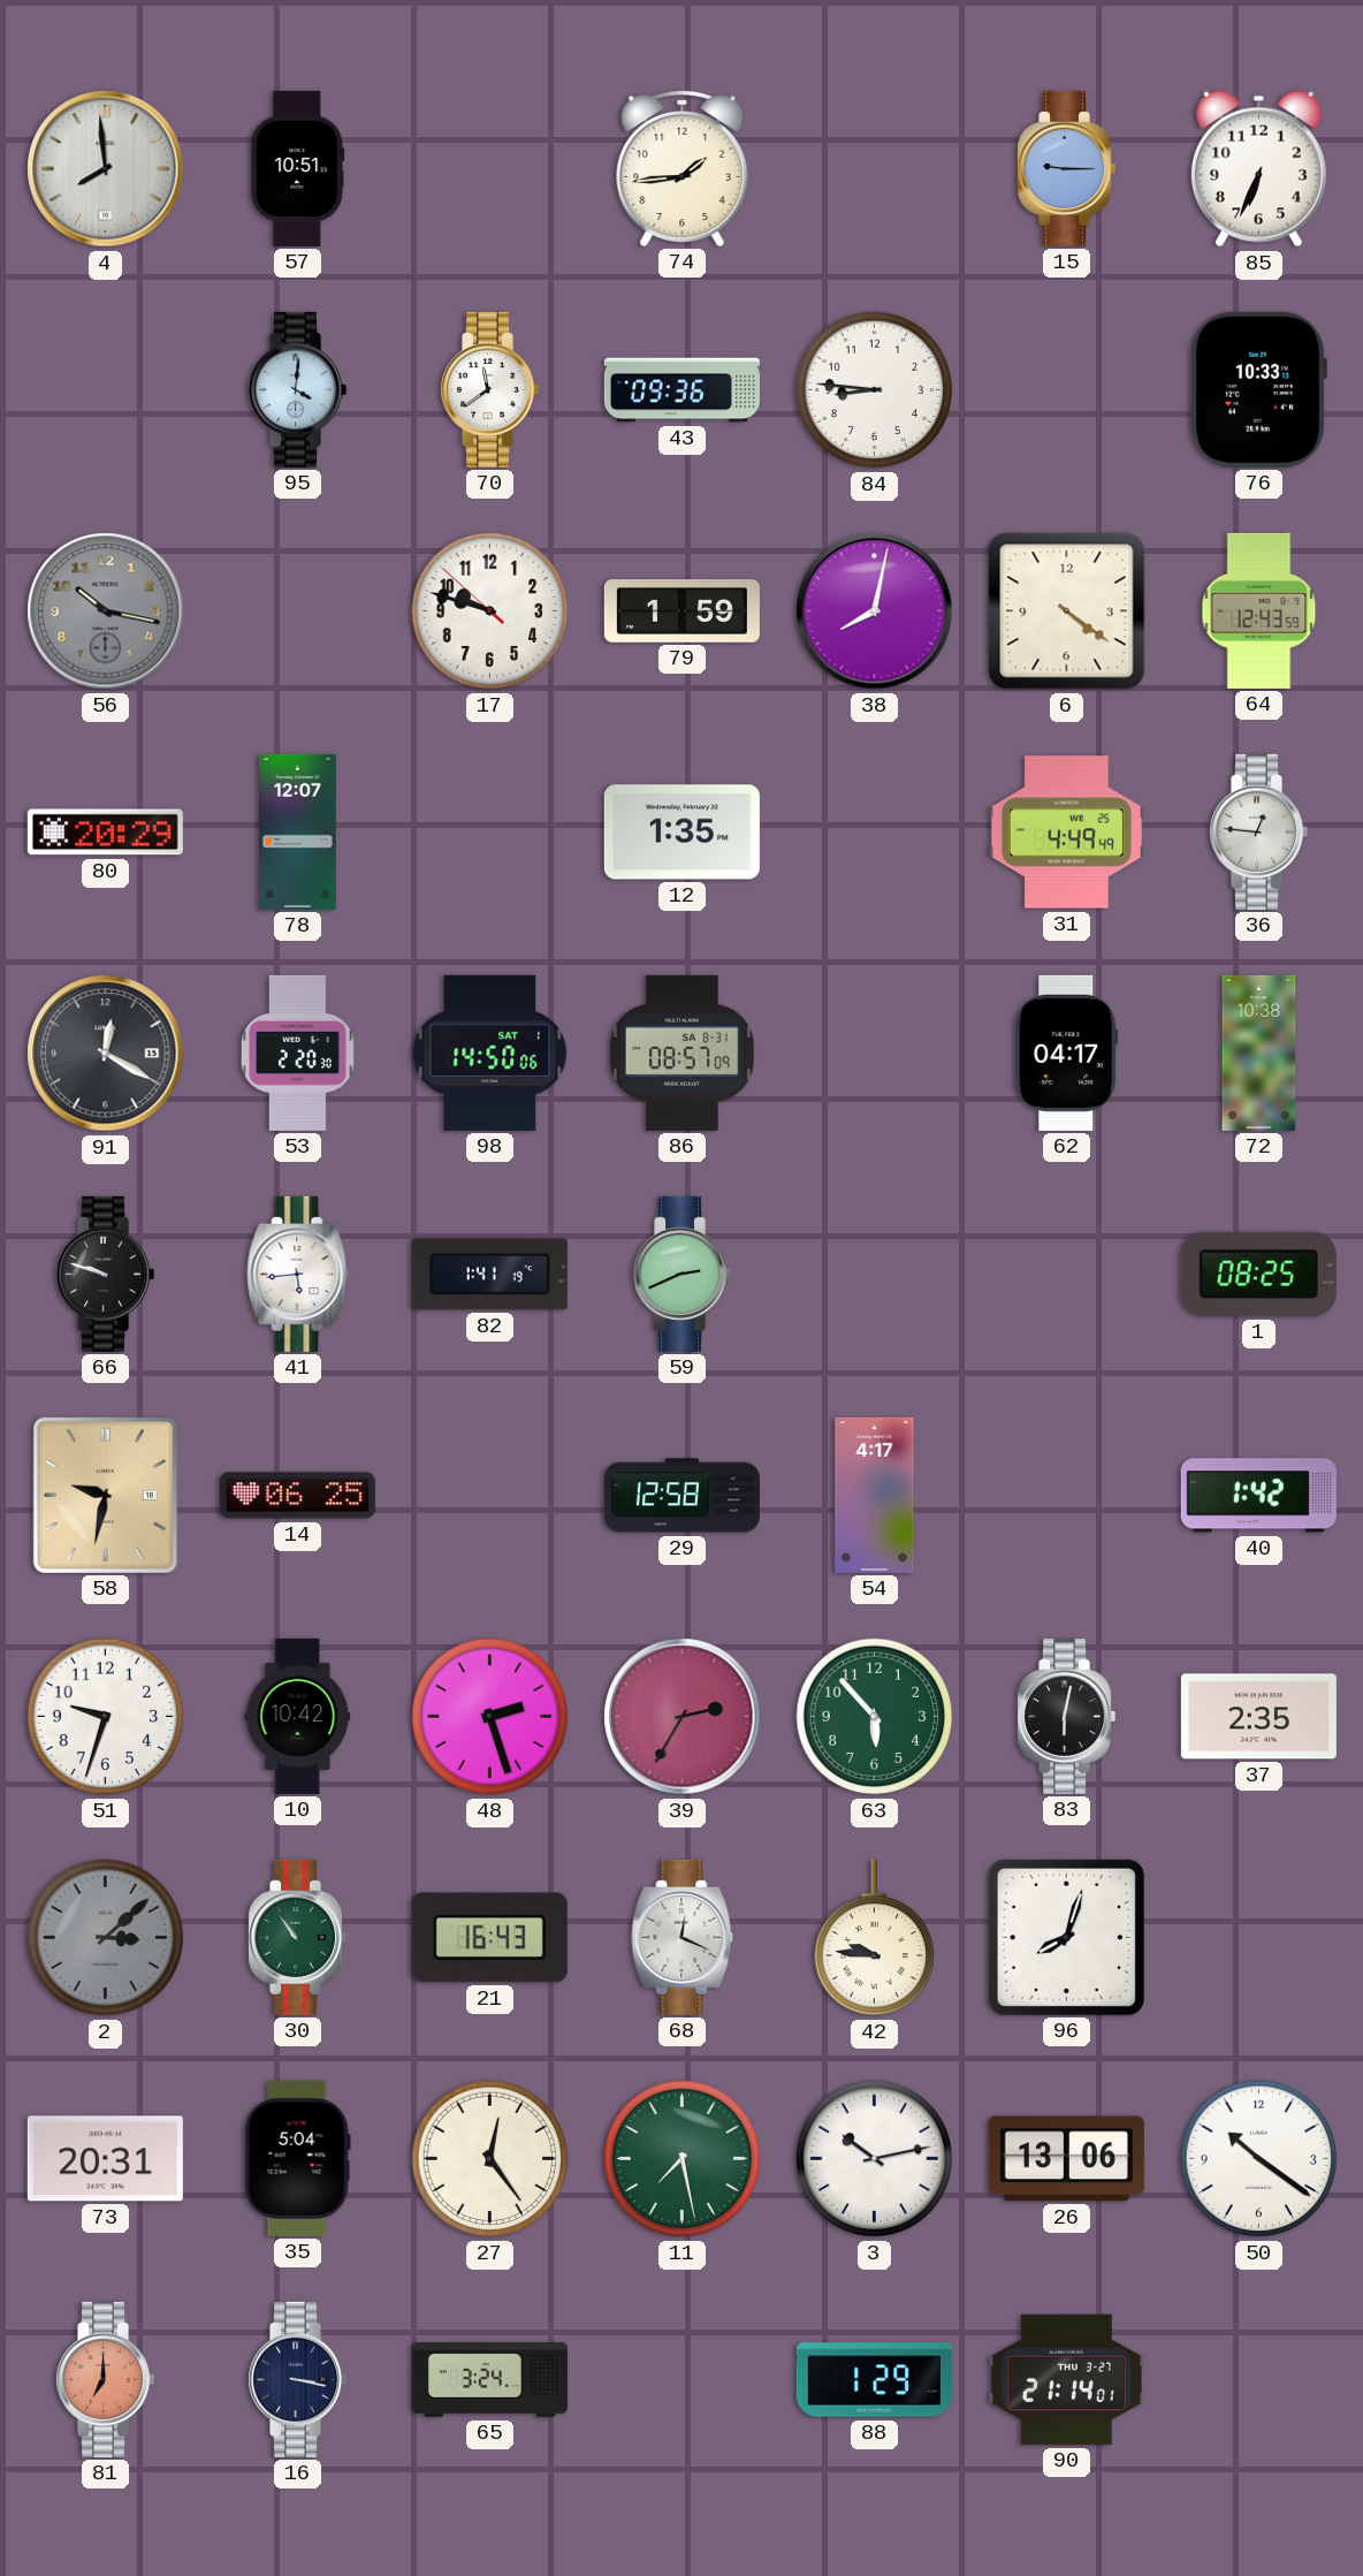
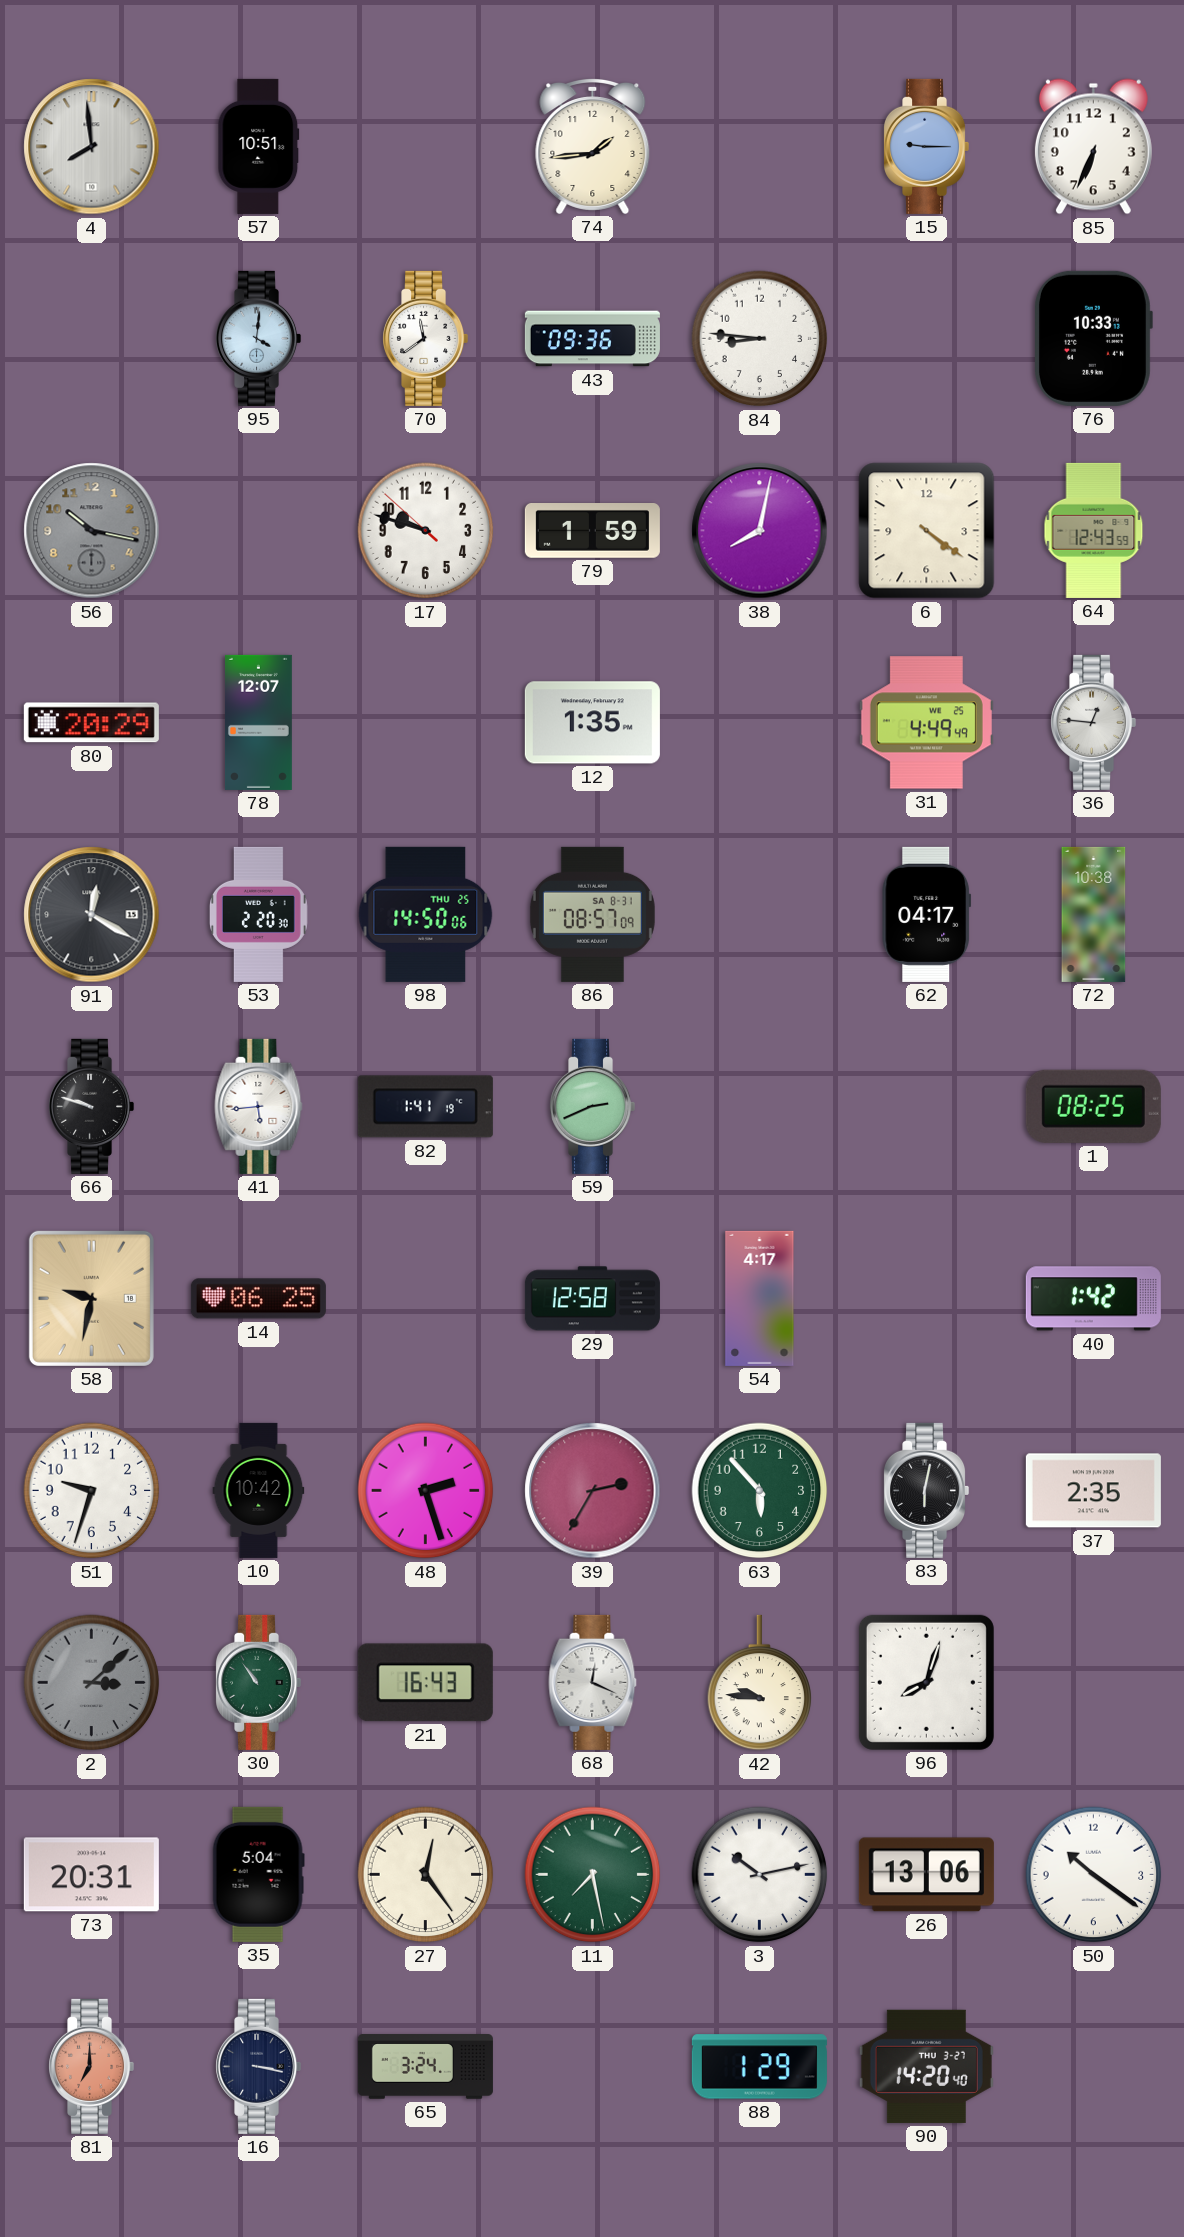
98 date: SAT 1 -> THU 25
90: 21:14 -> 14:20
